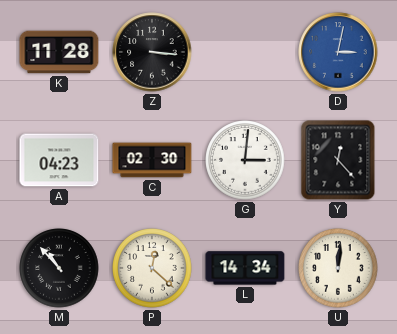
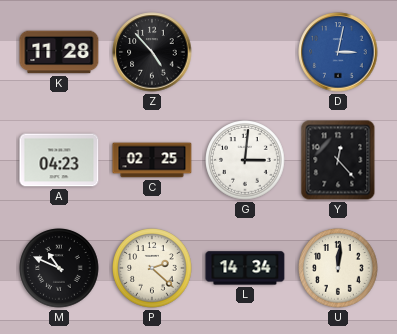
Z: 3:16 -> 4:53
C: 02:30 -> 02:25
M: 10:53 -> 10:49
P: 12:22 -> 2:22
